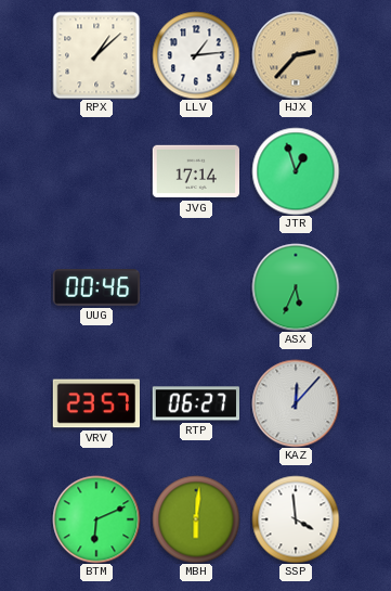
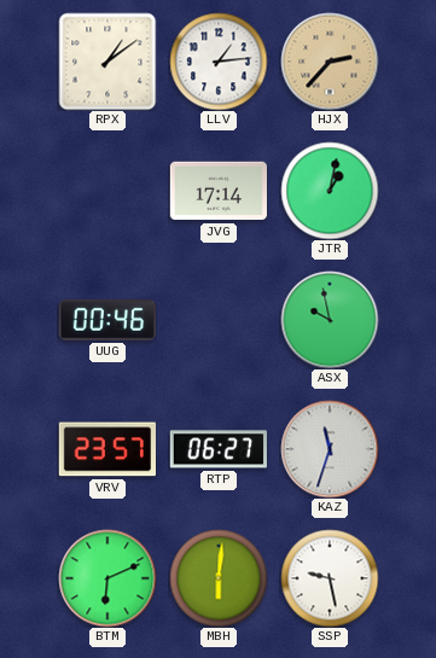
RPX: 1:08 -> 1:09
JTR: 12:57 -> 1:02
ASX: 5:34 -> 9:58
KAZ: 12:07 -> 11:33
SSP: 3:59 -> 9:28
